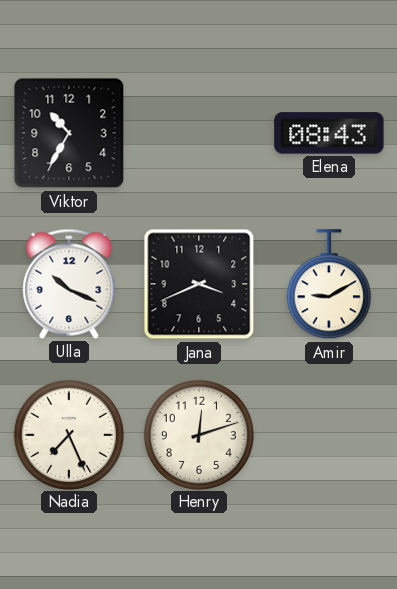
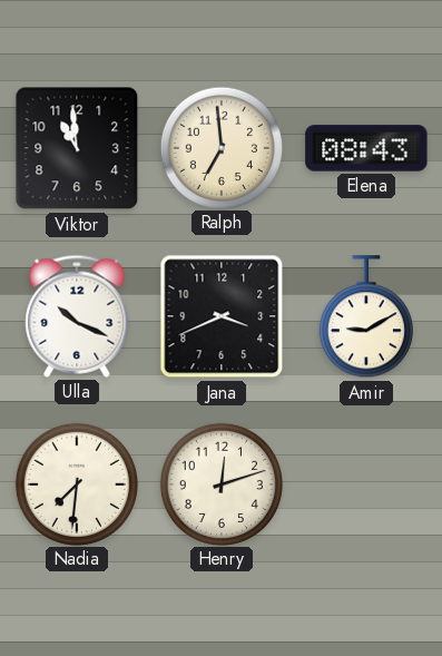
Viktor: 10:35 -> 10:59
Ralph: none -> 6:59
Nadia: 7:26 -> 7:31
